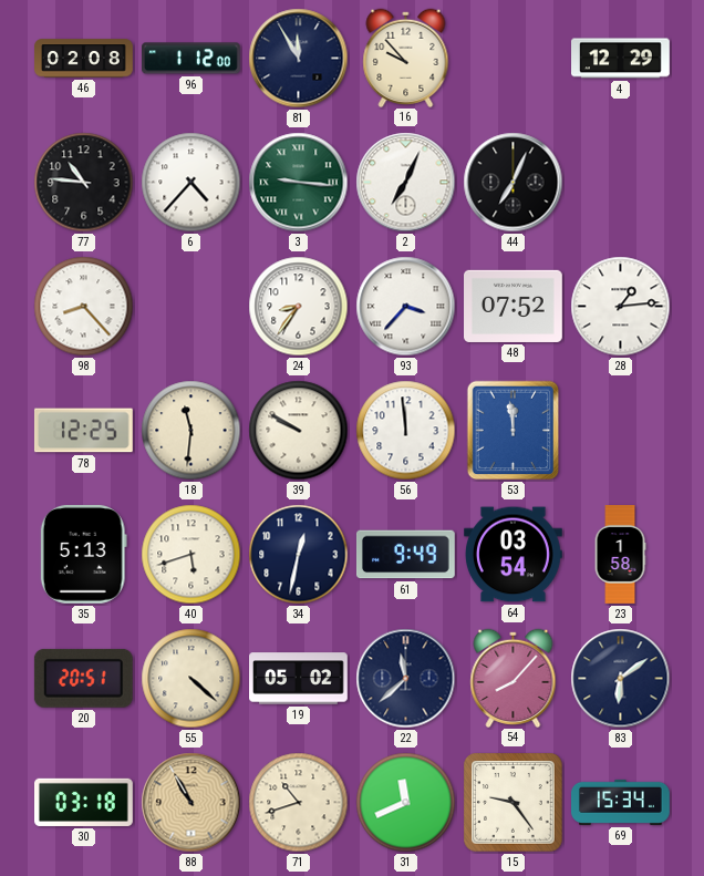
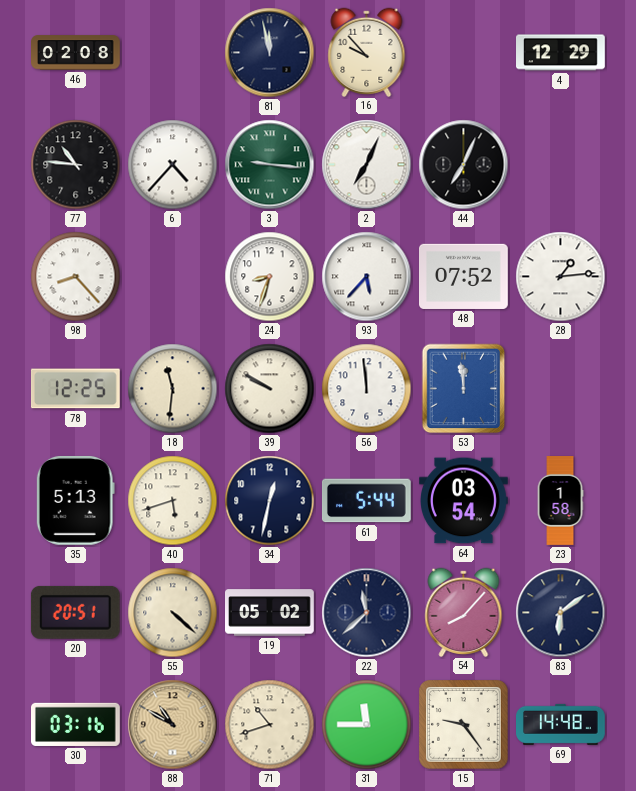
96: 1:12 -> none
81: 11:55 -> 11:58
24: 8:36 -> 8:33
93: 3:37 -> 5:37
61: 9:49 -> 5:44
30: 03:18 -> 03:16
88: 10:55 -> 10:50
31: 11:41 -> 11:45
69: 15:34 -> 14:48
